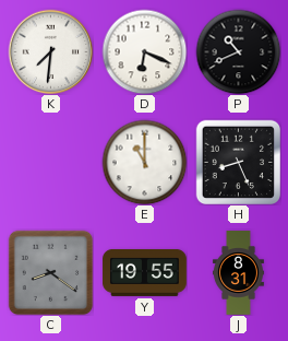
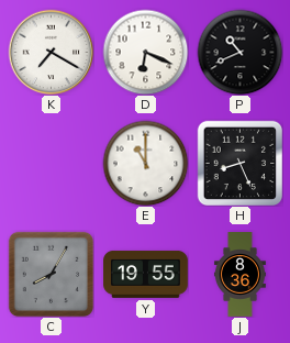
K: 7:31 -> 7:20
C: 8:21 -> 8:05
J: 8:31 -> 8:36
